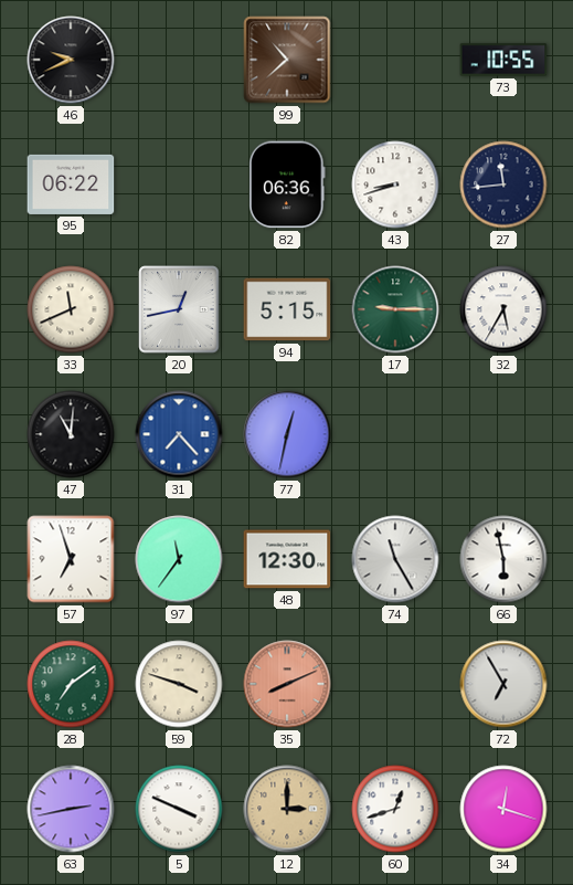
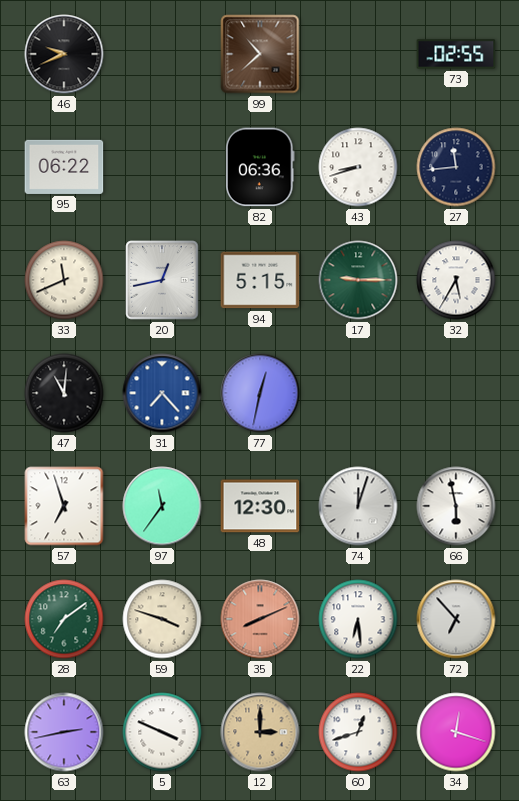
73: 10:55 -> 02:55
74: 11:25 -> 12:03
22: none -> 6:29
72: 6:55 -> 6:53
